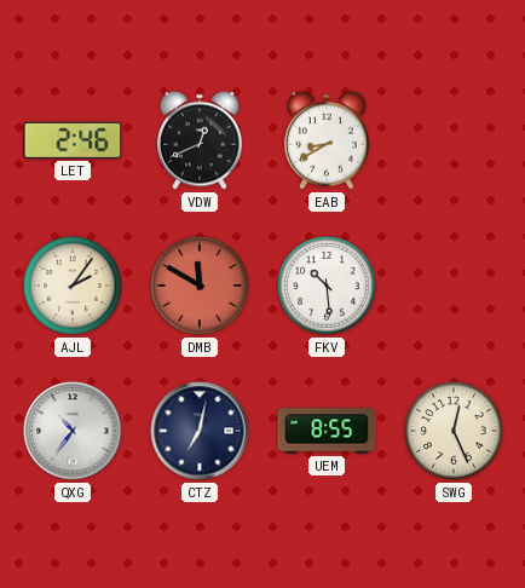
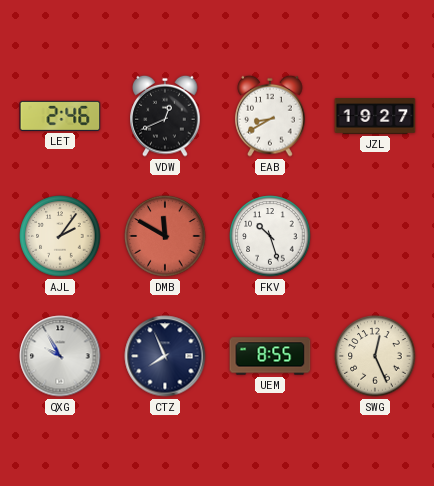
JZL: none -> 19:27
FKV: 10:29 -> 10:27
QXG: 10:36 -> 9:55
CTZ: 7:02 -> 7:56
